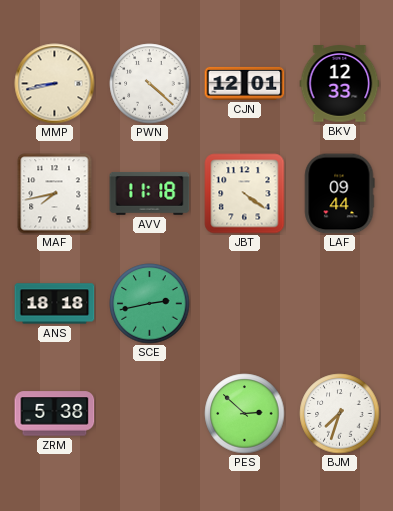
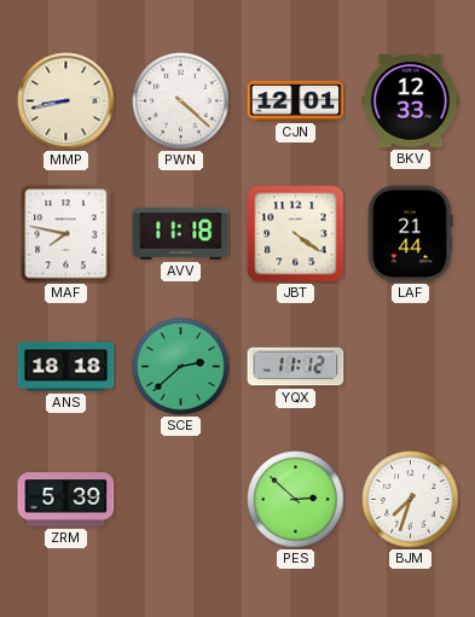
MAF: 7:43 -> 7:47
LAF: 09:44 -> 21:44
SCE: 2:43 -> 2:38
YQX: none -> 11:12
ZRM: 5:38 -> 5:39
